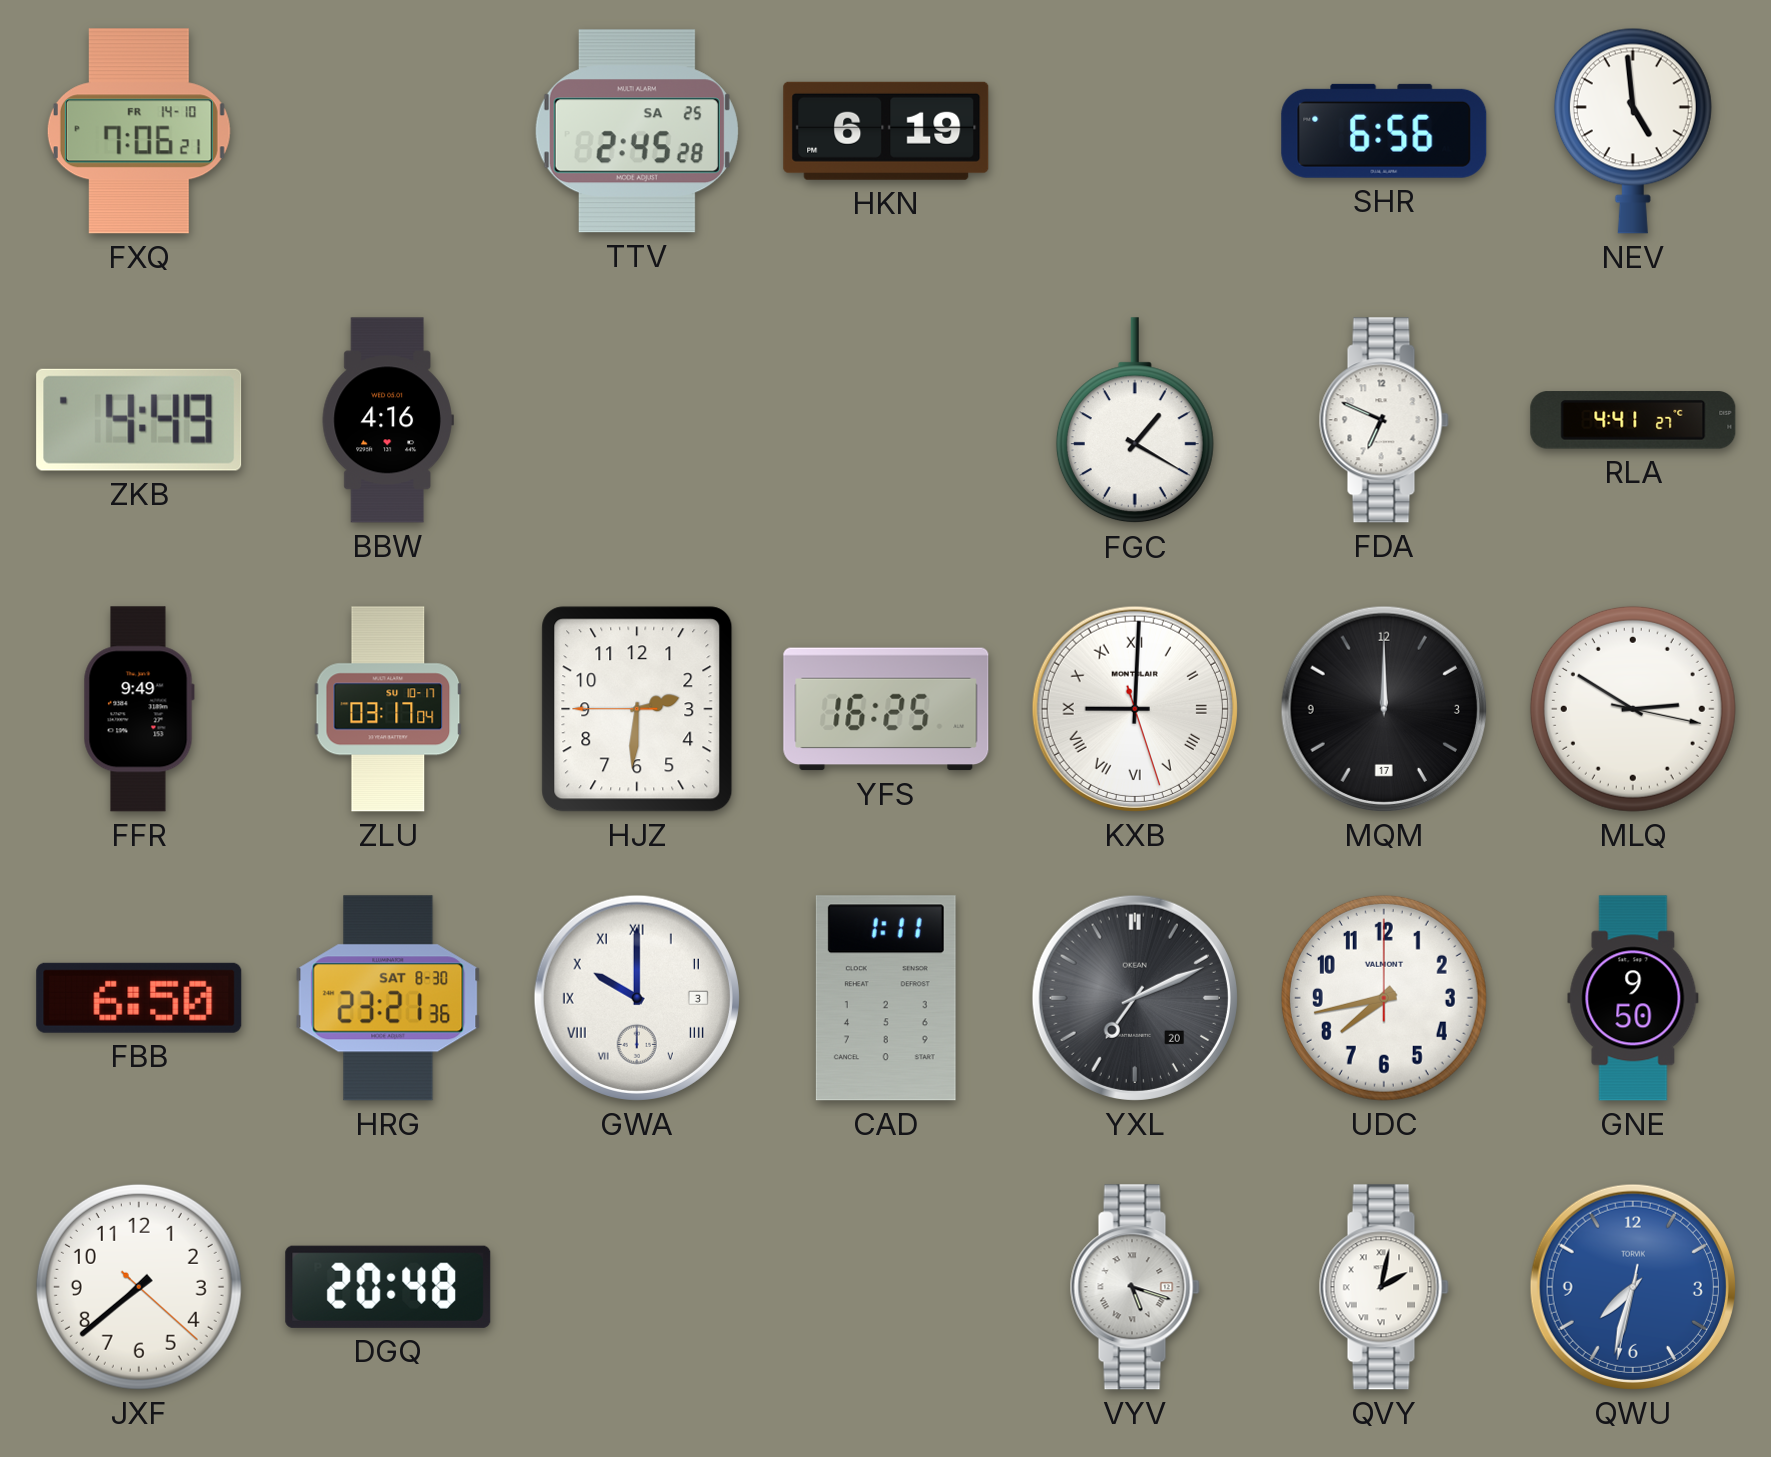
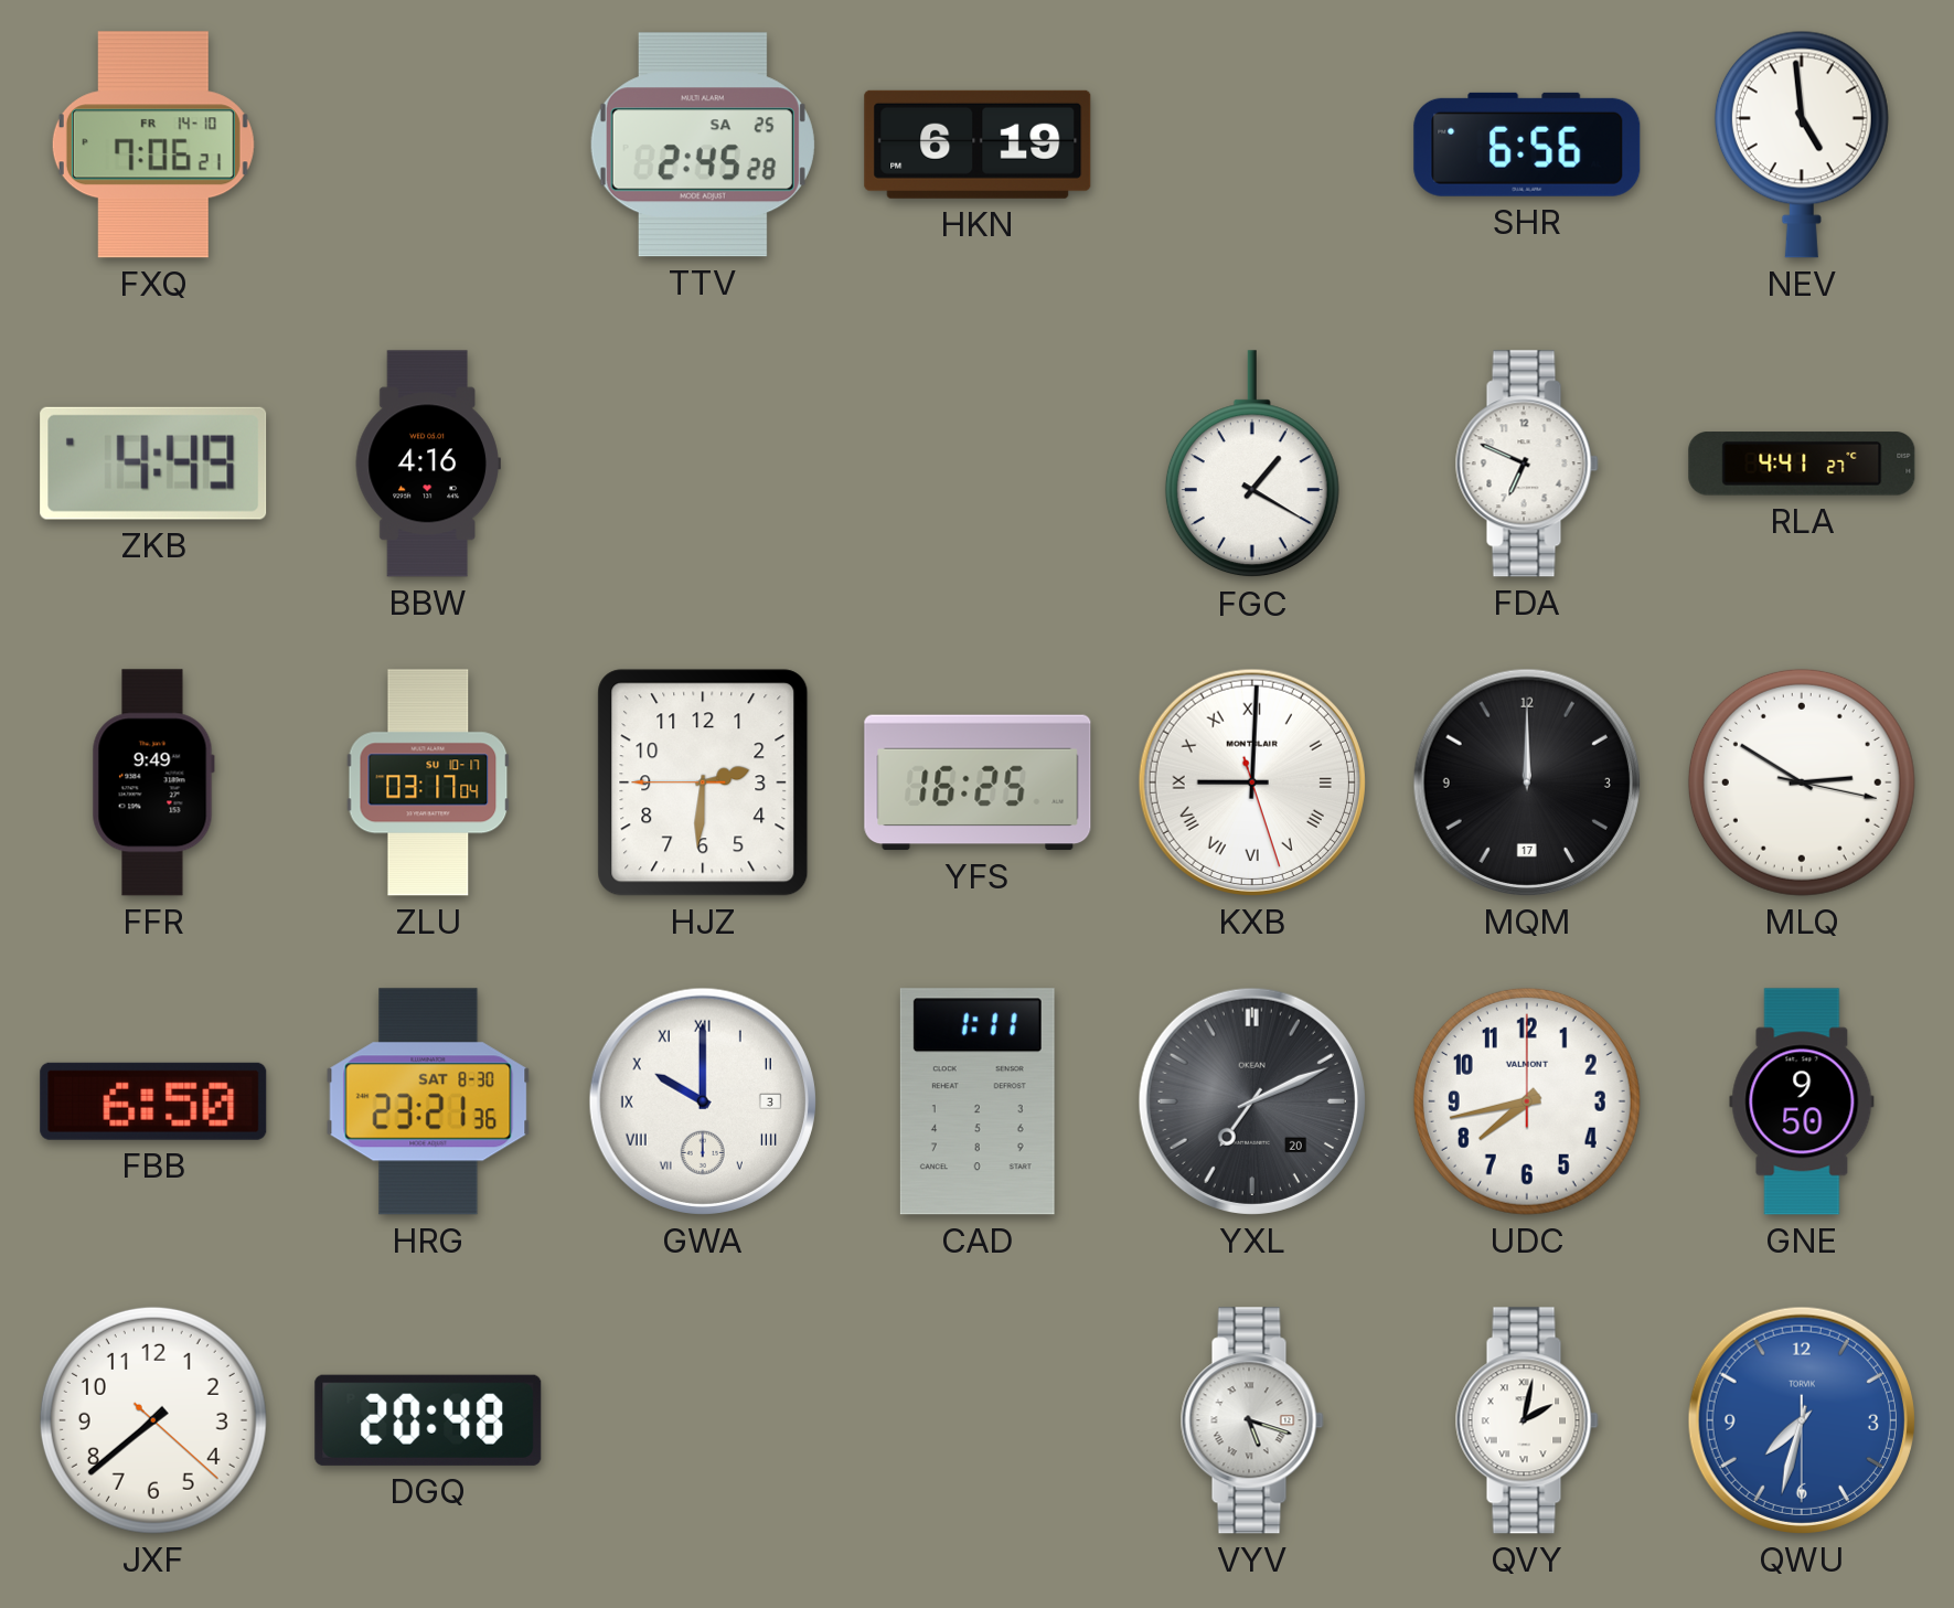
QWU: 7:32:32 -> 7:32:30
